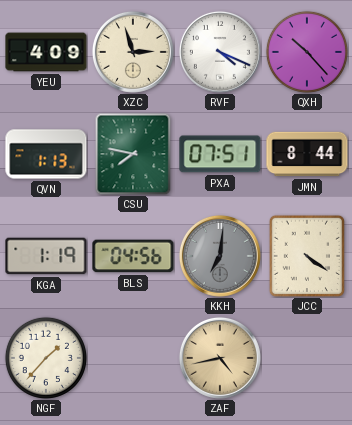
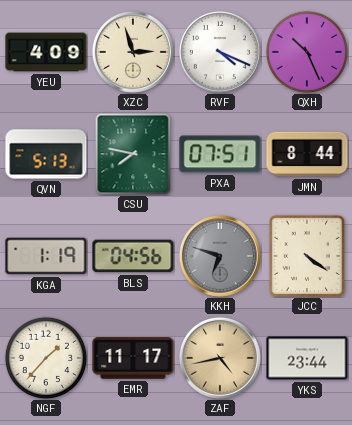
QXH: 10:23 -> 10:26
QVN: 1:13 -> 5:13
KKH: 7:01 -> 6:48
EMR: none -> 11:17
YKS: none -> 23:44
